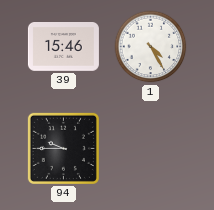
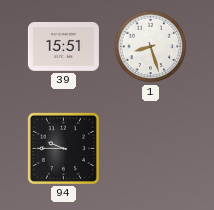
39: 15:46 -> 15:51
1: 4:25 -> 8:27
